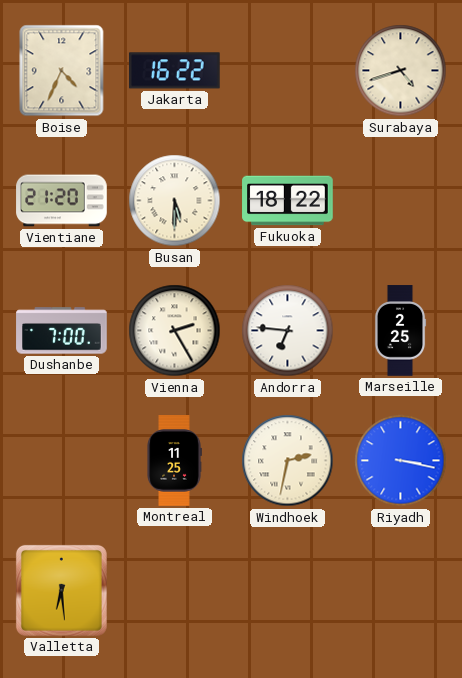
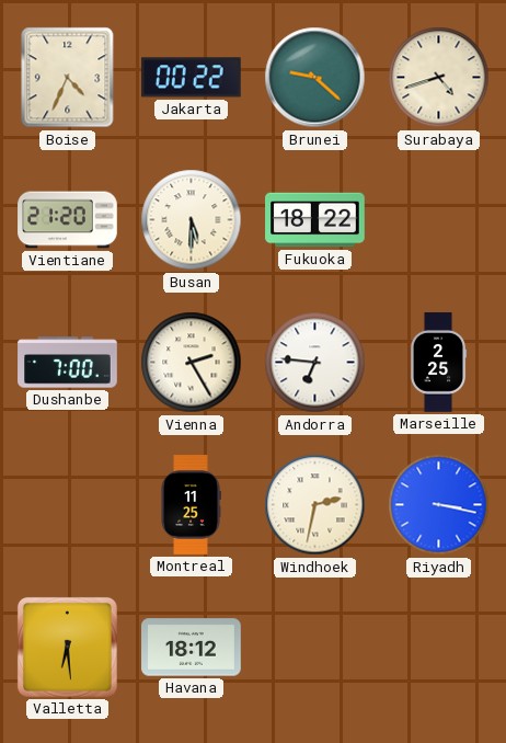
Jakarta: 16:22 -> 00:22
Brunei: none -> 9:22
Havana: none -> 18:12
